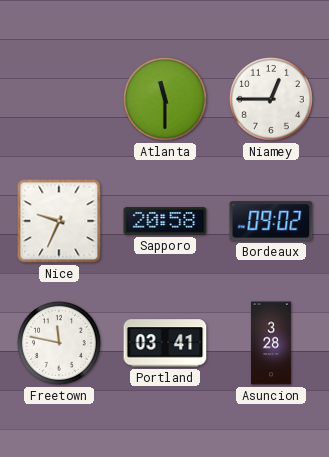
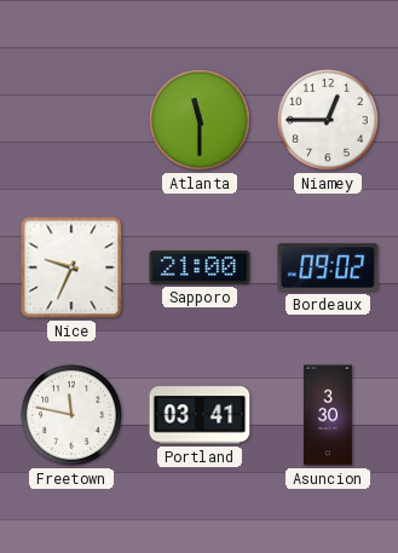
Sapporo: 20:58 -> 21:00
Asuncion: 3:28 -> 3:30
